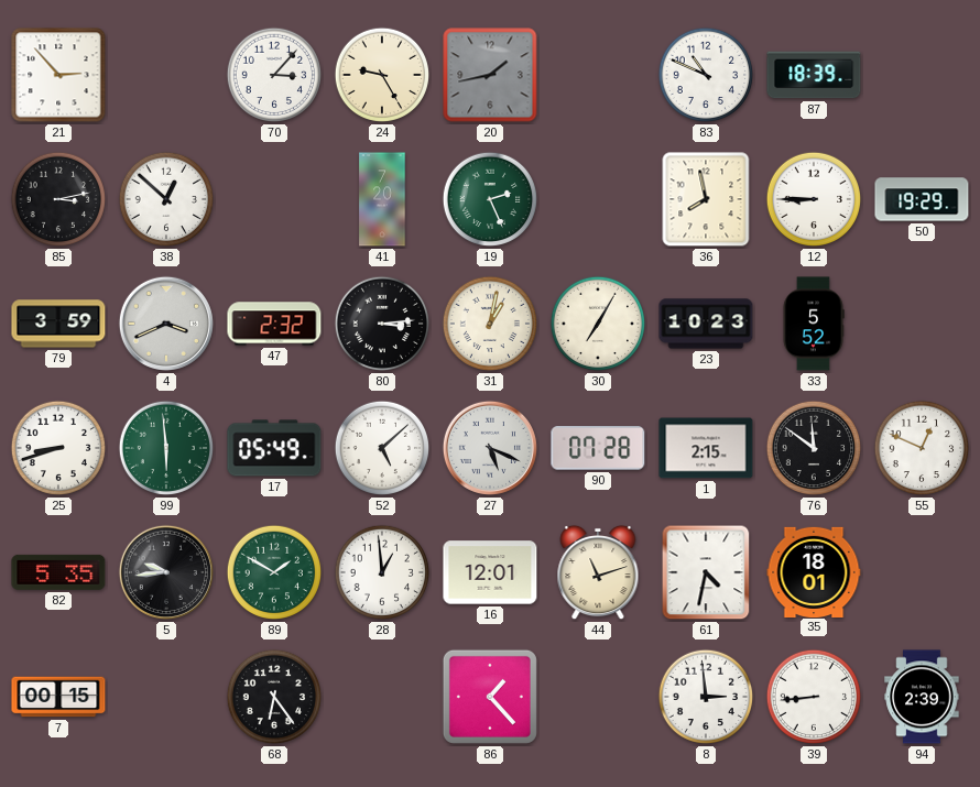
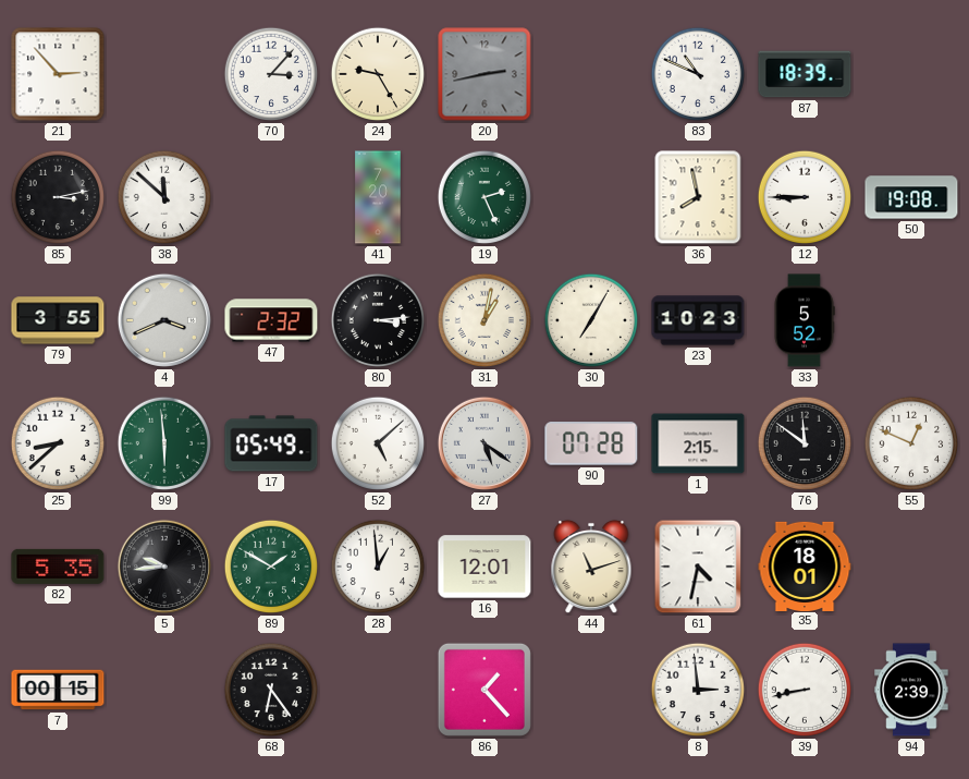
20: 1:43 -> 2:43
38: 12:52 -> 11:52
50: 19:29 -> 19:08
79: 3:59 -> 3:55
25: 8:42 -> 8:38
27: 5:19 -> 5:21
39: 8:44 -> 8:43
